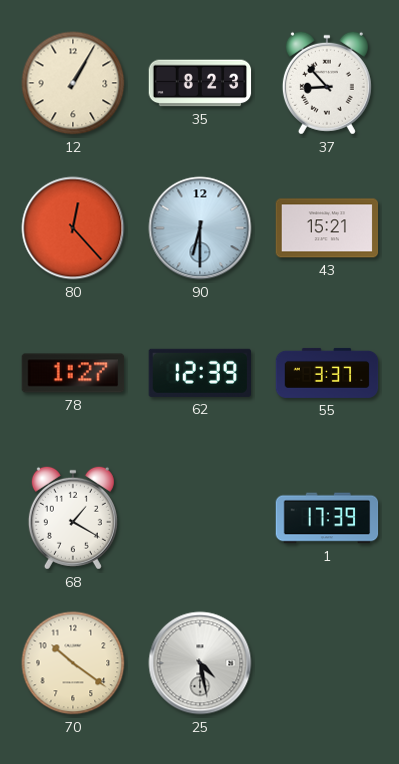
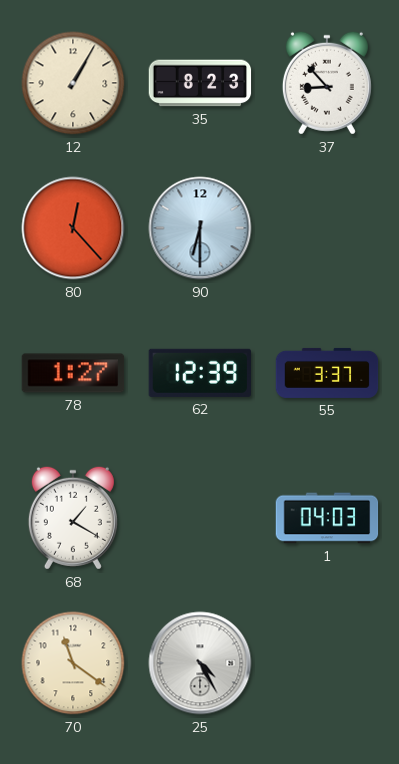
43: 15:21 -> none
1: 17:39 -> 04:03
70: 10:21 -> 11:21
25: 4:28 -> 4:25
